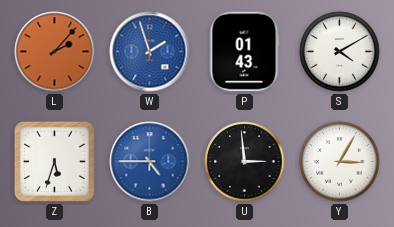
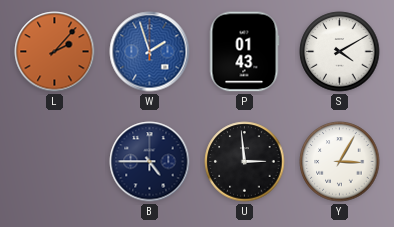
Z: 5:33 -> none
B dial: blue -> navy
